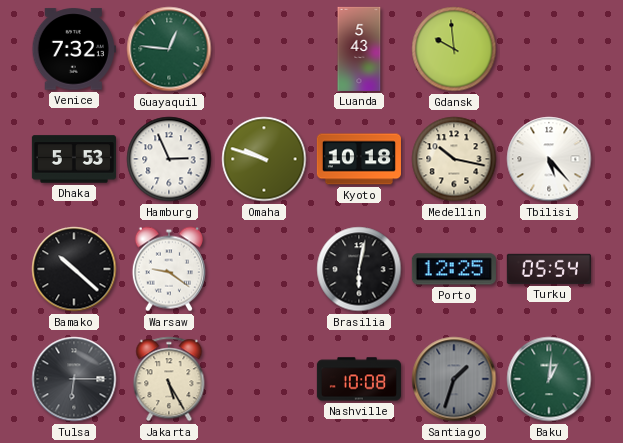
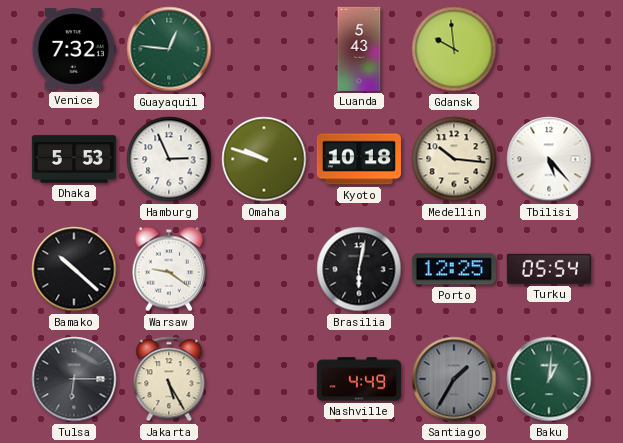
Medellin: 10:17 -> 10:16
Nashville: 10:08 -> 4:49
Santiago: 1:33 -> 1:35
